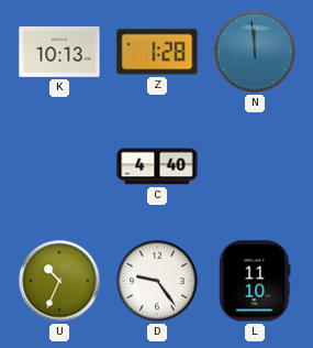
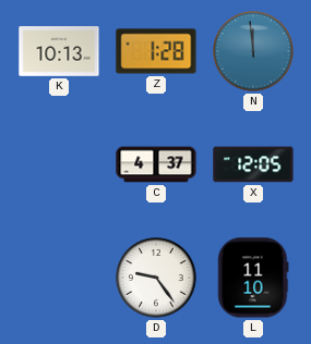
C: 4:40 -> 4:37
X: none -> 12:05
U: 10:34 -> none
